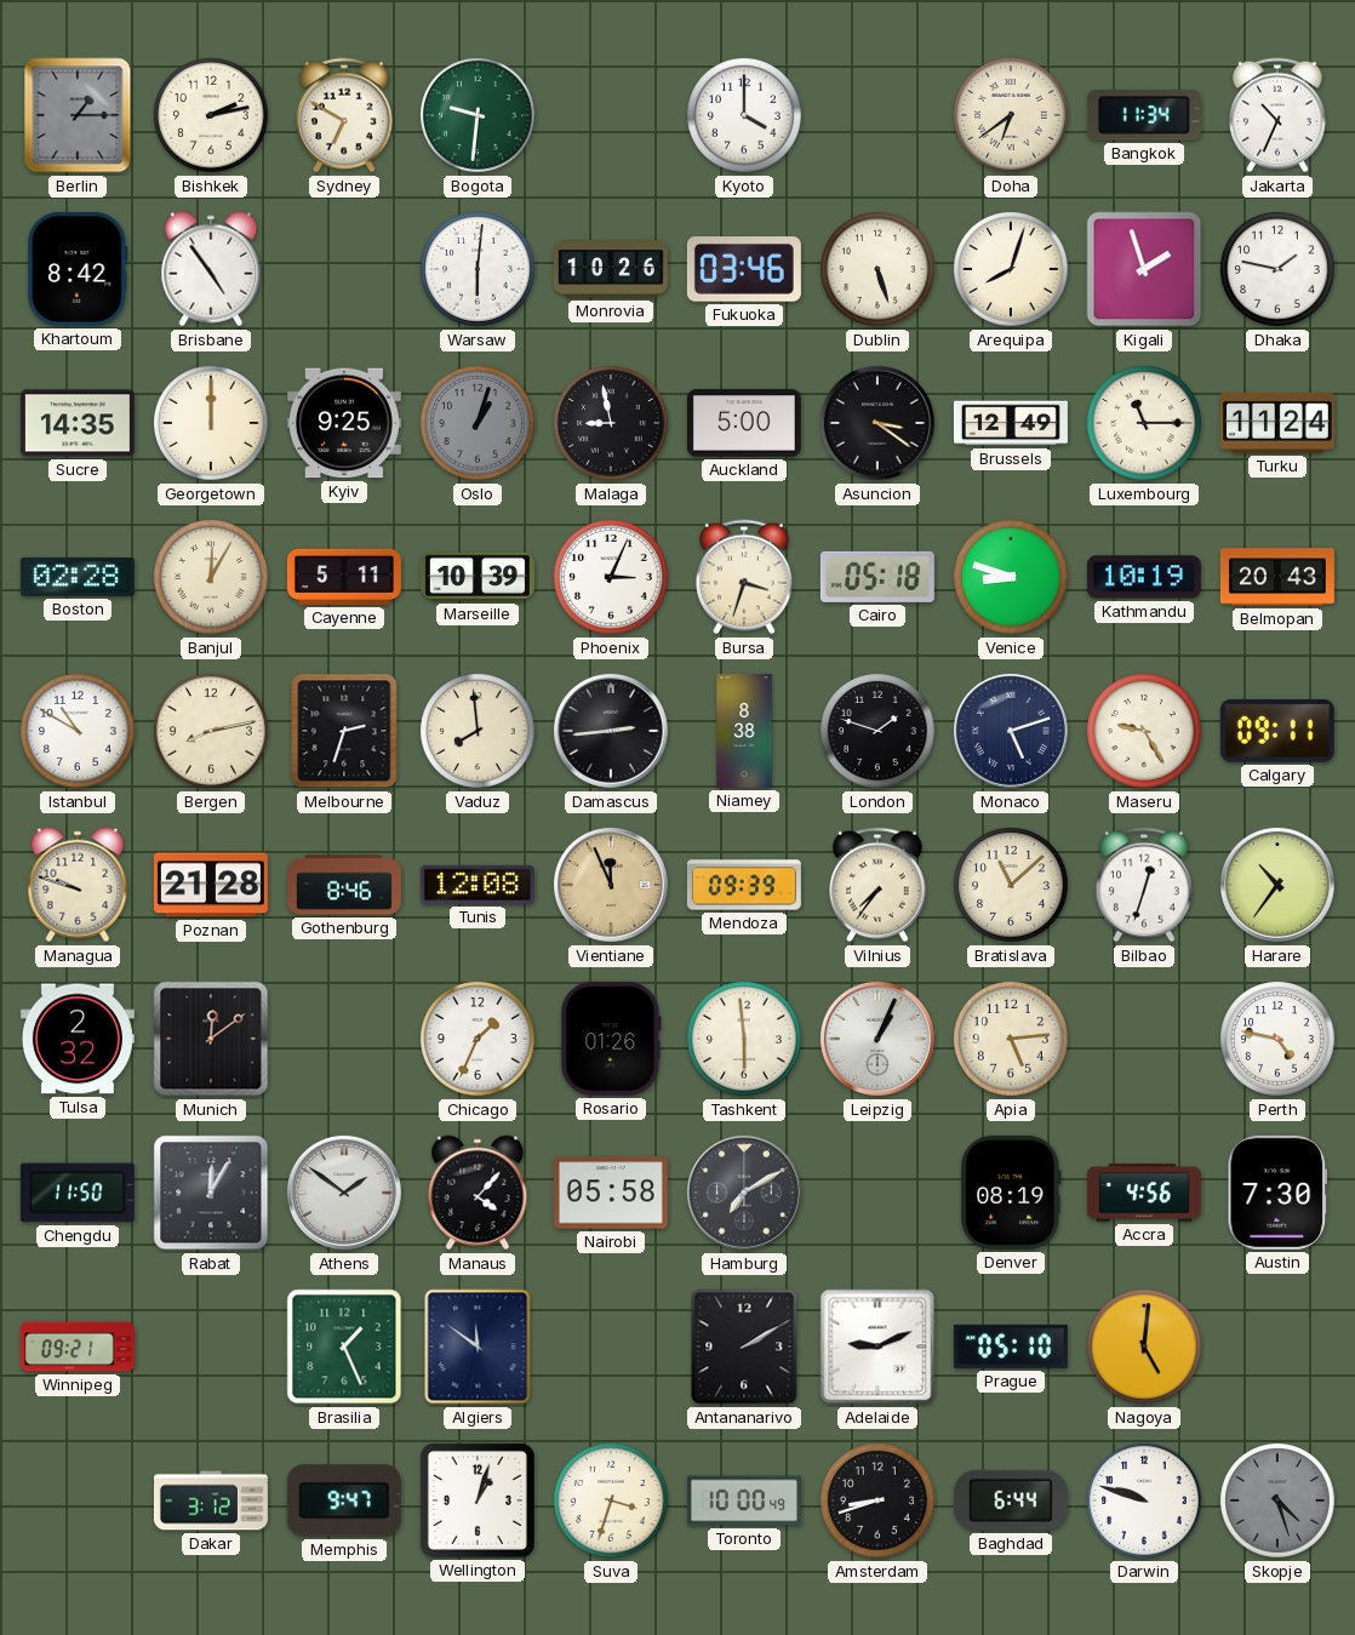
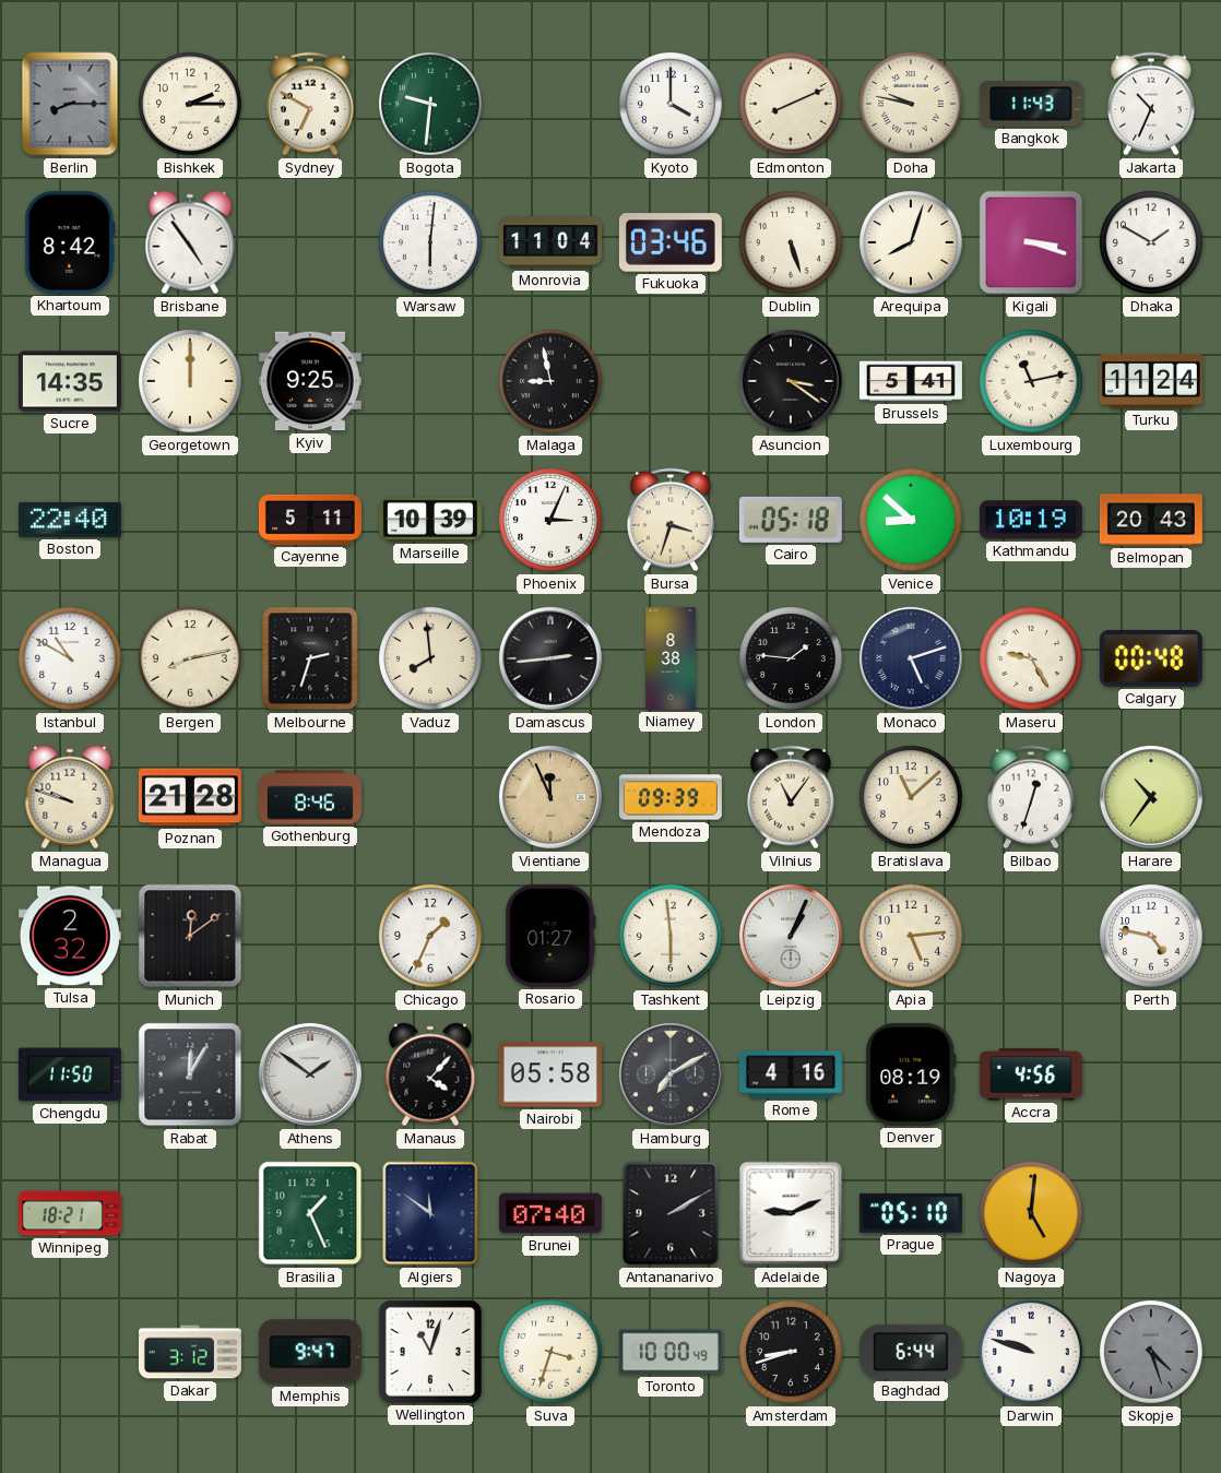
Berlin: 1:15 -> 8:15
Bishkek: 2:13 -> 2:15
Edmonton: none -> 8:11
Doha: 6:39 -> 9:47
Bangkok: 11:34 -> 11:43
Monrovia: 10:26 -> 11:04
Kigali: 1:57 -> 3:18
Dhaka: 1:47 -> 1:50
Oslo: 1:03 -> none
Auckland: 5:00 -> none
Brussels: 12:49 -> 5:41
Luxembourg: 11:15 -> 11:13
Boston: 02:28 -> 22:40
Banjul: 12:05 -> none
Venice: 8:48 -> 8:52
London: 1:48 -> 1:46
Calgary: 09:11 -> 00:48
Tunis: 12:08 -> none
Vilnius: 7:36 -> 11:06
Rosario: 01:26 -> 01:27
Rome: none -> 4:16
Austin: 7:30 -> none
Winnipeg: 09:21 -> 18:21
Brunei: none -> 07:40
Wellington: 1:03 -> 11:03
